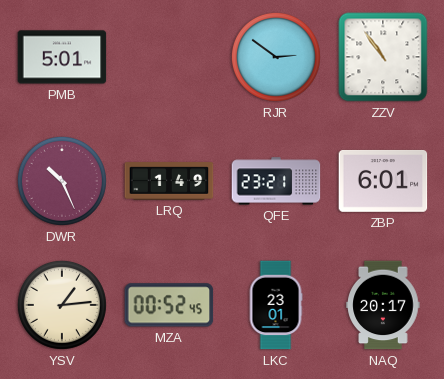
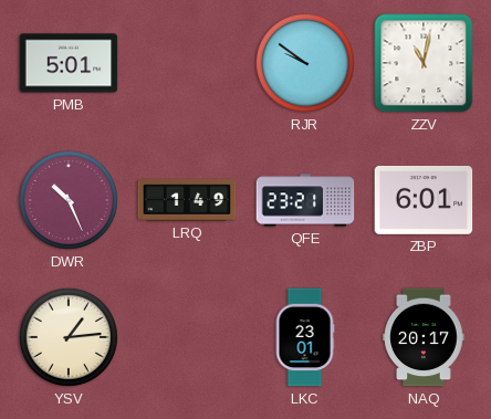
RJR: 2:51 -> 9:51
ZZV: 10:54 -> 11:02
MZA: 00:52 -> none
